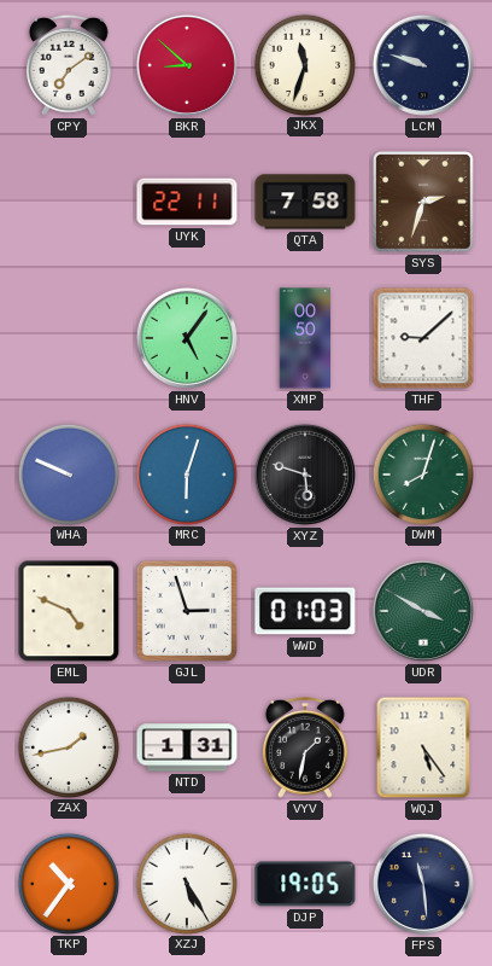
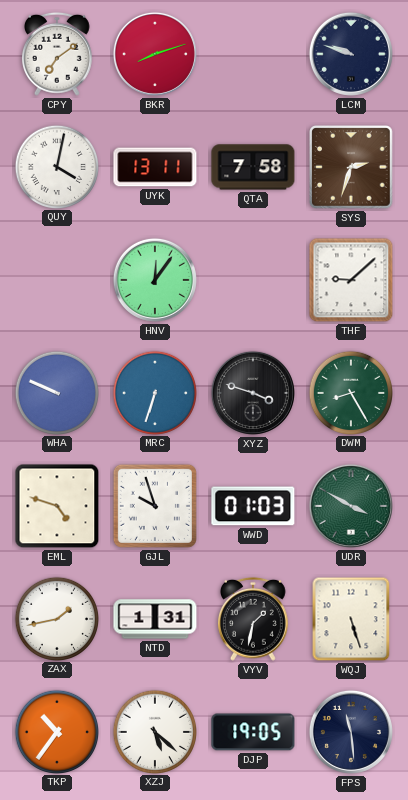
BKR: 8:52 -> 8:12
JKX: 11:33 -> none
QUY: none -> 4:02
UYK: 22:11 -> 13:11
HNV: 5:06 -> 12:06
XMP: 00:50 -> none
MRC: 6:03 -> 6:33
XYZ: 5:48 -> 3:48
DWM: 8:03 -> 8:25
EML: 4:49 -> 4:48
GJL: 2:57 -> 9:57
WQJ: 5:24 -> 5:27
XZJ: 5:25 -> 5:22
